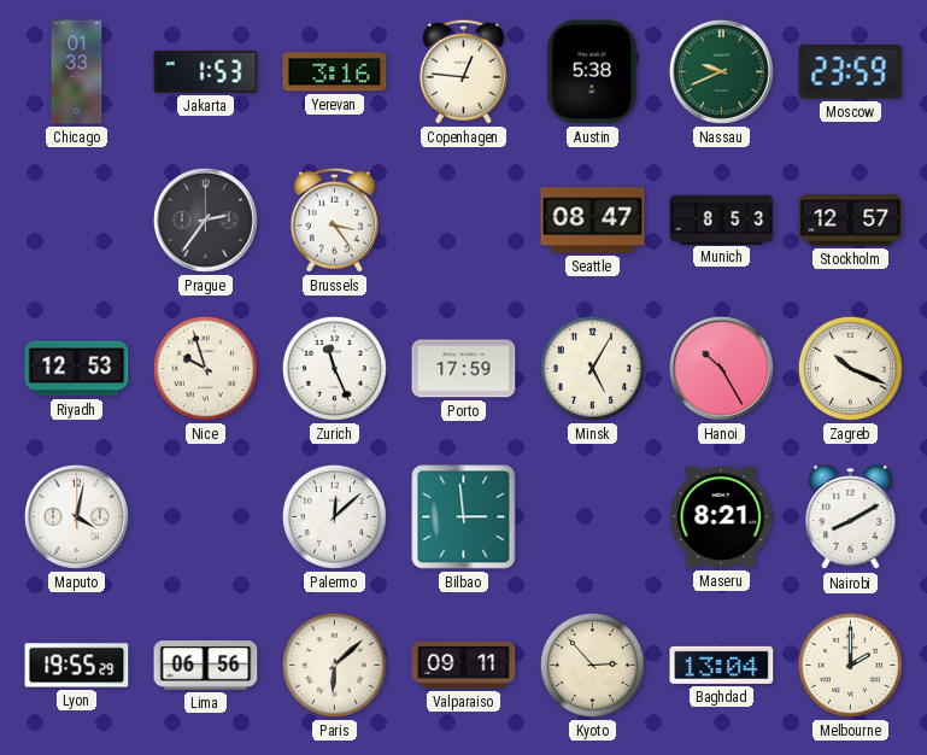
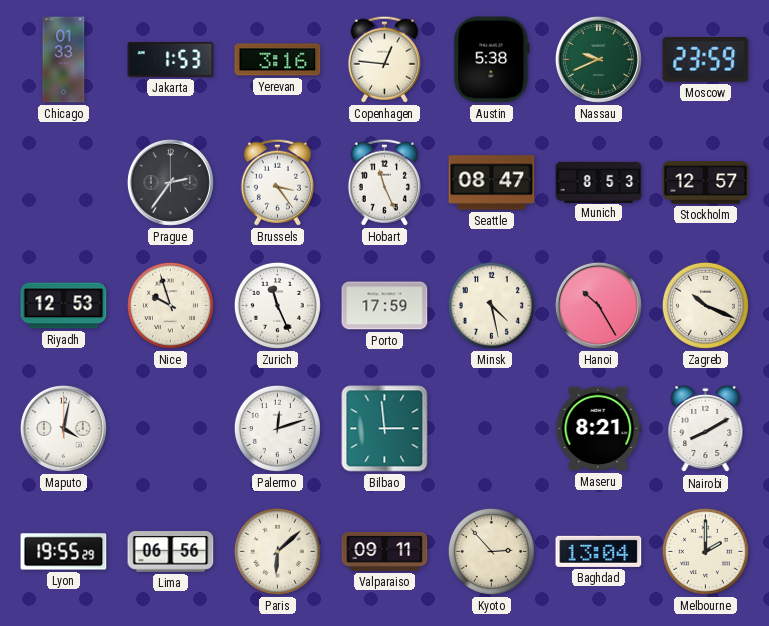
Hobart: none -> 11:26
Minsk: 5:05 -> 4:28
Palermo: 12:08 -> 12:12
